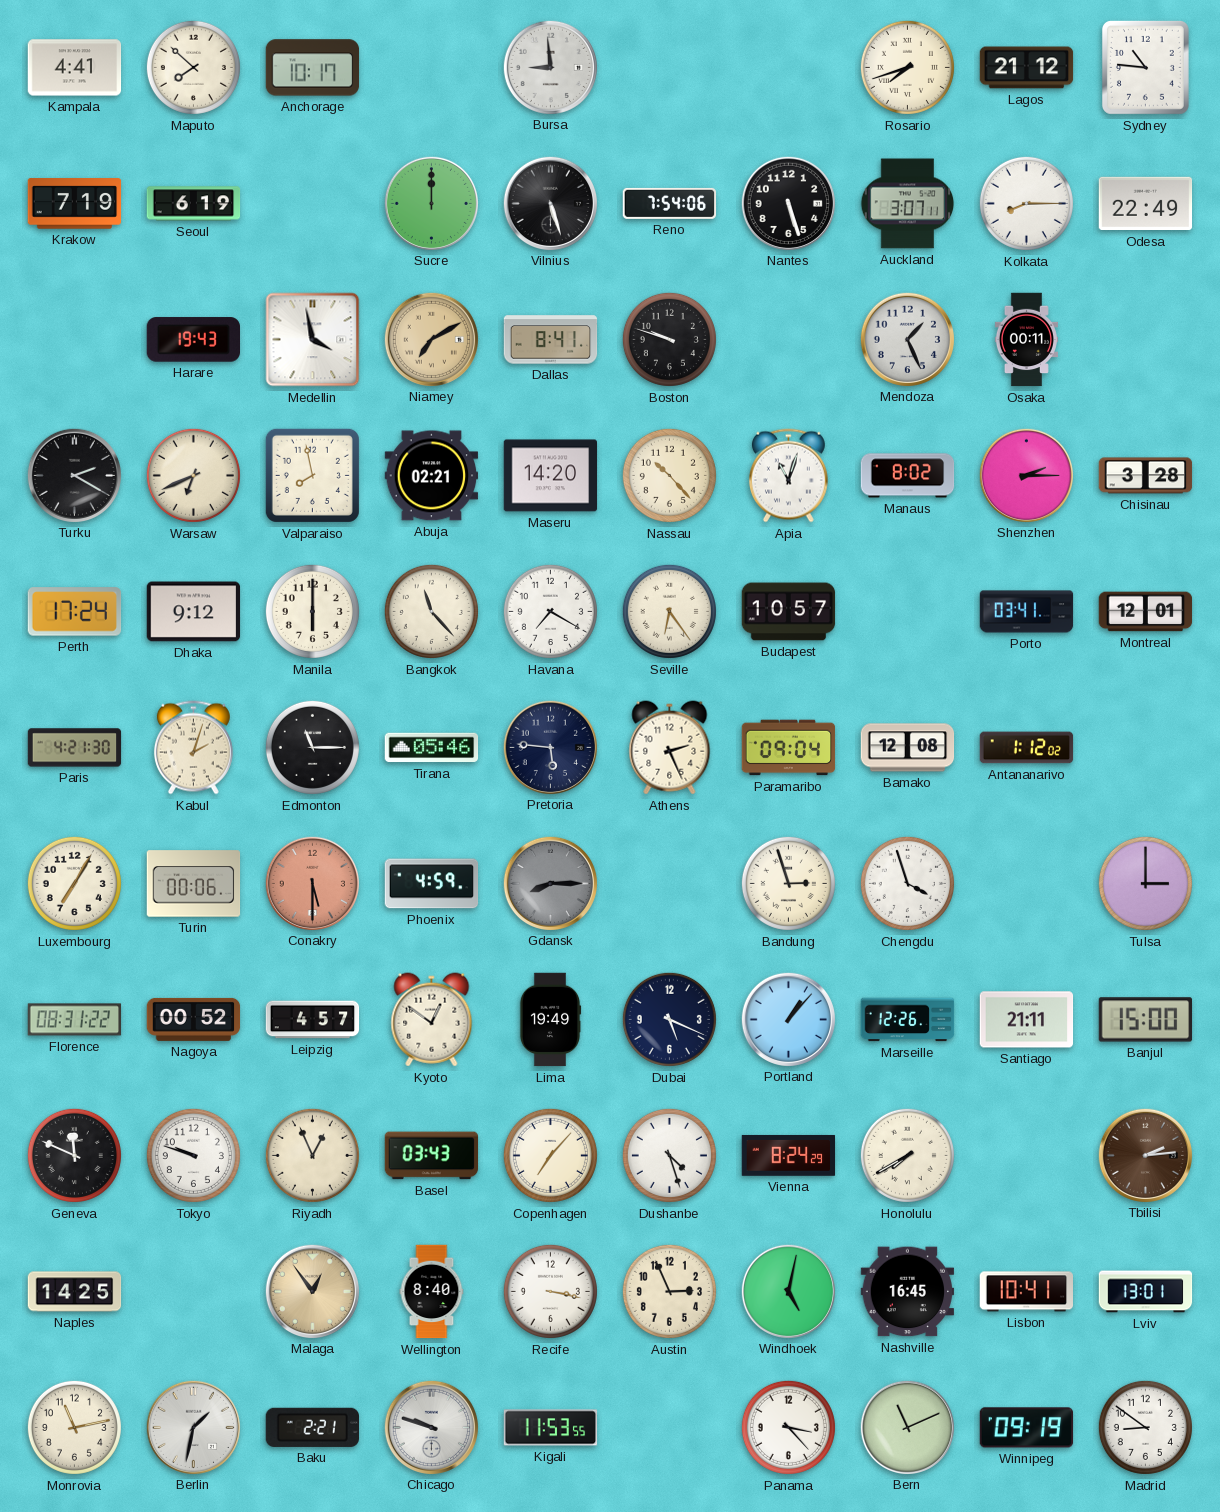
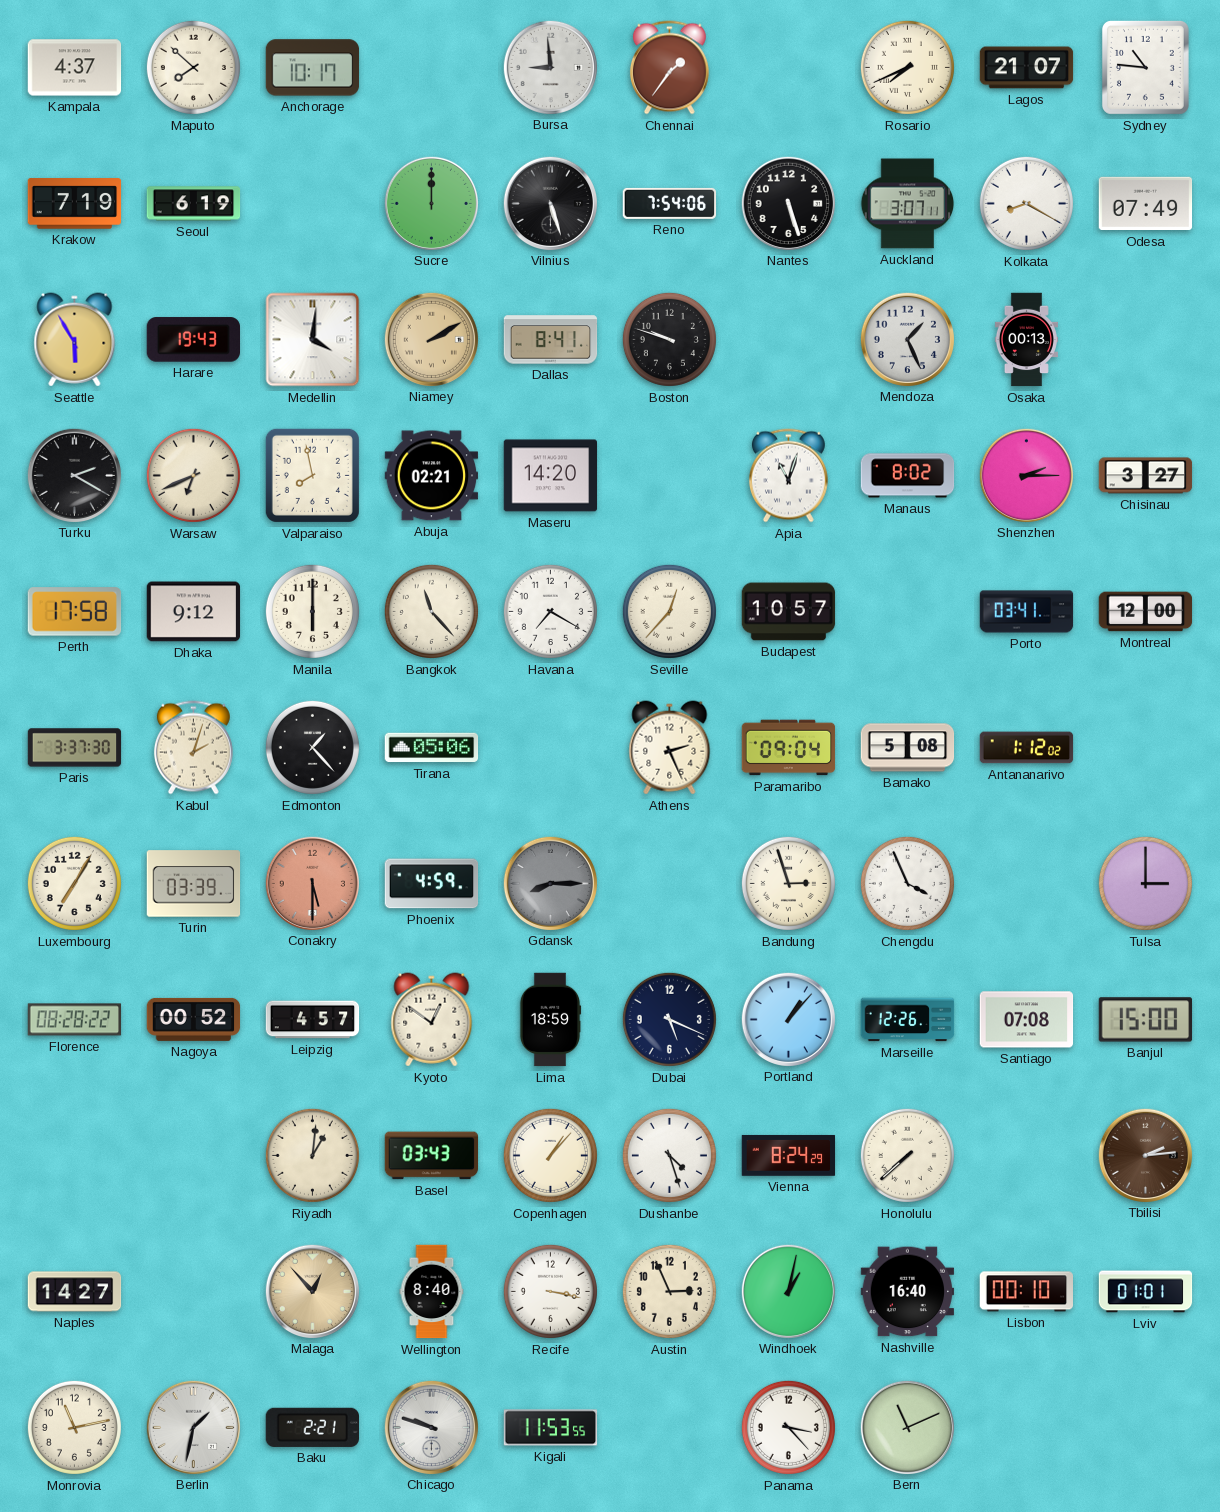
Kampala: 4:41 -> 4:37
Chennai: none -> 1:36
Rosario: 7:42 -> 7:41
Lagos: 21:12 -> 21:07
Kolkata: 8:15 -> 8:20
Odesa: 22:49 -> 07:49
Seattle: none -> 5:55
Medellin: 3:58 -> 4:01
Niamey: 7:10 -> 2:10
Osaka: 00:11 -> 00:13
Nassau: 10:23 -> none
Chisinau: 3:28 -> 3:27
Perth: 17:24 -> 17:58
Seville: 6:24 -> 12:37
Montreal: 12:01 -> 12:00
Paris: 4:21 -> 3:37
Edmonton: 11:15 -> 1:23
Tirana: 05:46 -> 05:06
Pretoria: 5:46 -> none
Bamako: 12:08 -> 5:08
Turin: 00:06 -> 03:39
Chengdu: 3:57 -> 3:56
Florence: 08:31 -> 08:28
Lima: 19:49 -> 18:59
Santiago: 21:11 -> 07:08
Geneva: 11:49 -> none
Tokyo: 9:48 -> none
Riyadh: 12:56 -> 1:01
Copenhagen: 7:07 -> 1:07
Honolulu: 7:40 -> 7:38
Naples: 14:25 -> 14:27
Malaga: 12:54 -> 12:53
Windhoek: 5:02 -> 1:02
Nashville: 16:45 -> 16:40
Lisbon: 10:41 -> 00:10
Lviv: 13:01 -> 01:01
Winnipeg: 09:19 -> none
Madrid: 8:51 -> none
